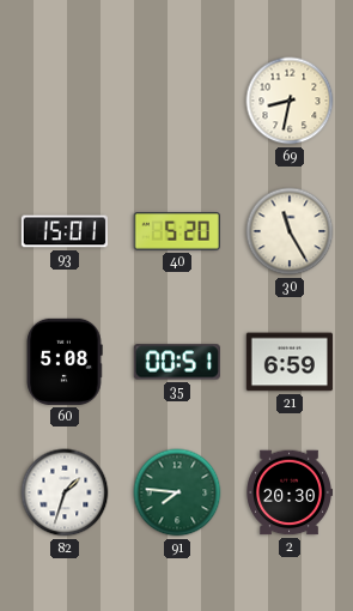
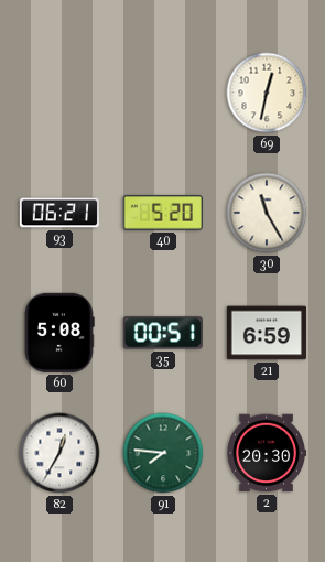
69: 8:32 -> 12:32
93: 15:01 -> 06:21
82: 1:33 -> 12:35
